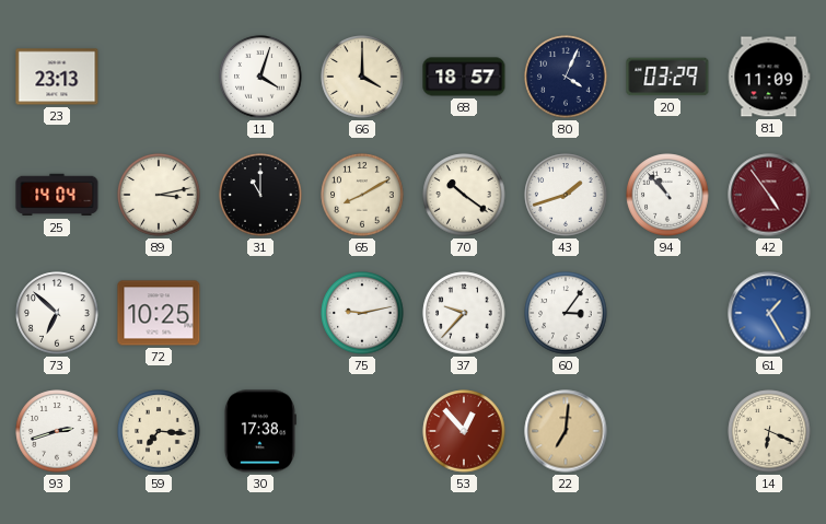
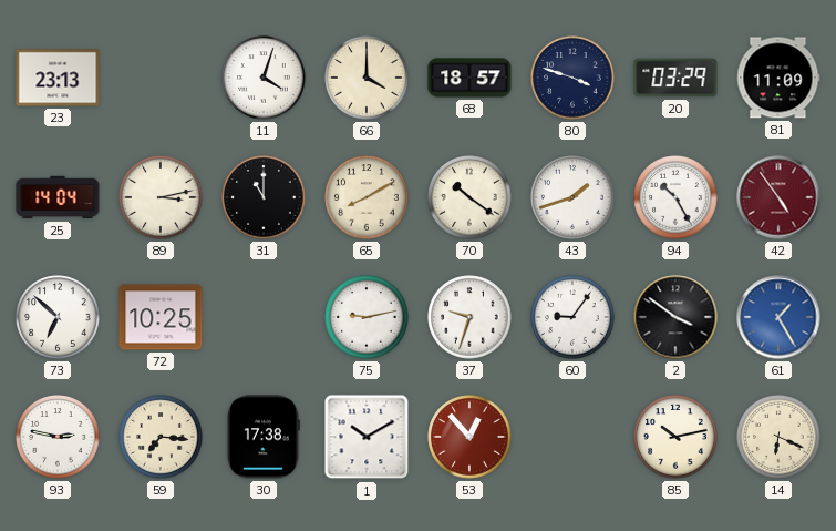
80: 4:04 -> 3:48
94: 10:53 -> 10:25
37: 9:37 -> 9:33
60: 3:06 -> 9:06
2: none -> 3:51
93: 2:42 -> 2:47
1: none -> 10:10
22: 7:01 -> none
85: none -> 10:13
